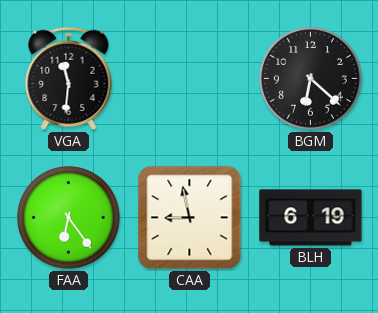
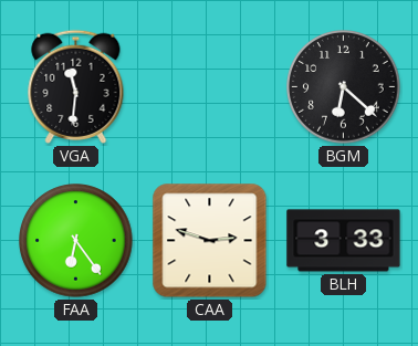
CAA: 8:58 -> 2:48
BLH: 6:19 -> 3:33
